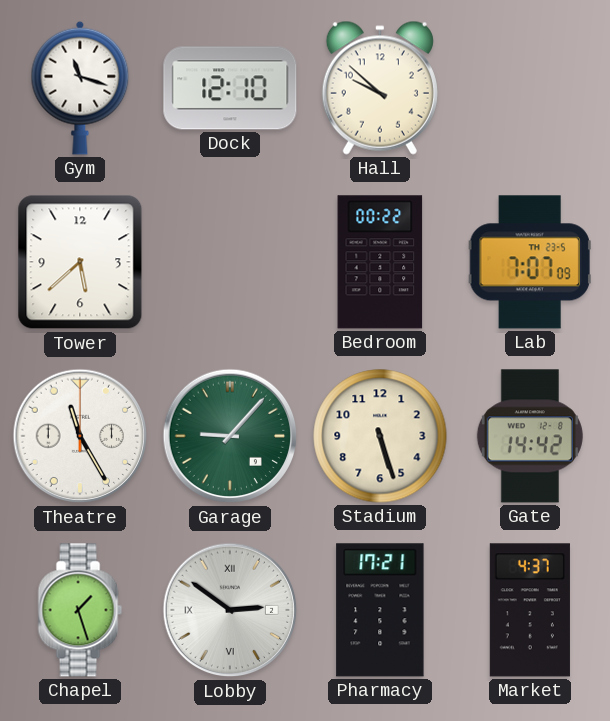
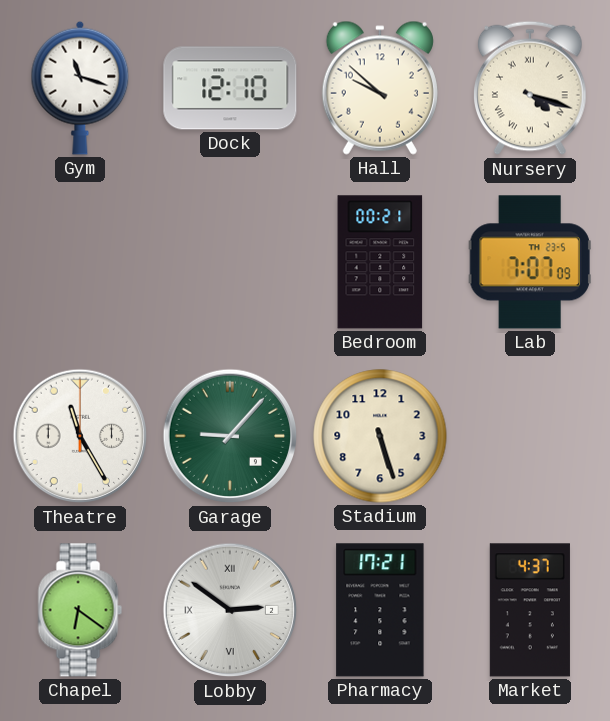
Nursery: none -> 4:18
Tower: 5:38 -> none
Bedroom: 00:22 -> 00:21
Gate: 14:42 -> none
Chapel: 1:27 -> 6:21
